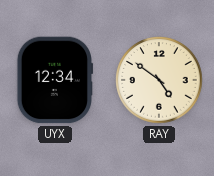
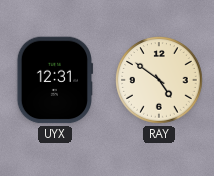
UYX: 12:34 -> 12:31
